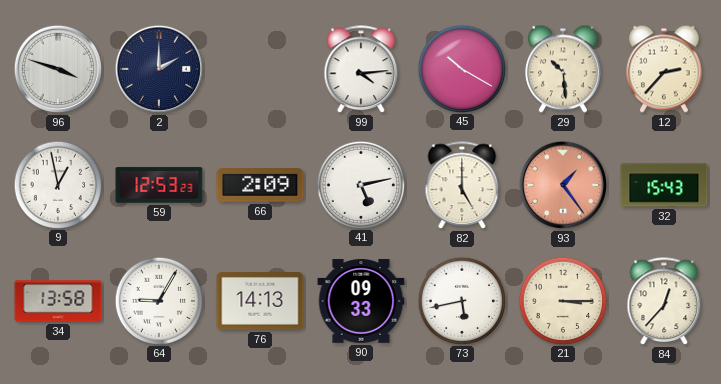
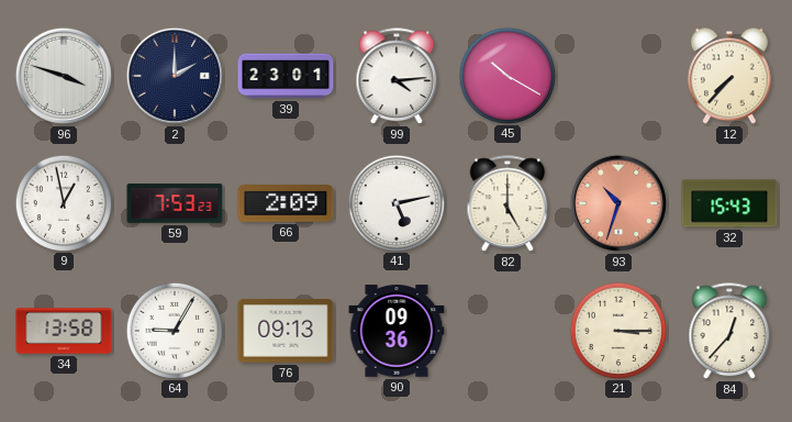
39: none -> 23:01
29: 10:29 -> none
12: 2:37 -> 7:37
59: 12:53 -> 7:53
93: 1:24 -> 10:33
76: 14:13 -> 09:13
90: 09:33 -> 09:36
73: 5:43 -> none
